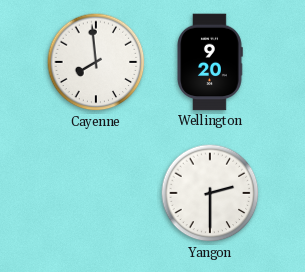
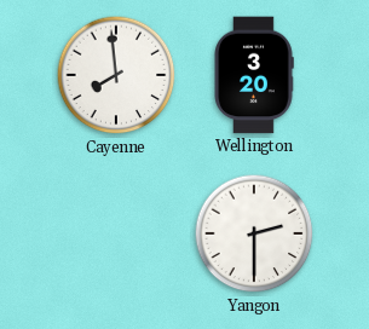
Wellington: 9:20 -> 3:20
